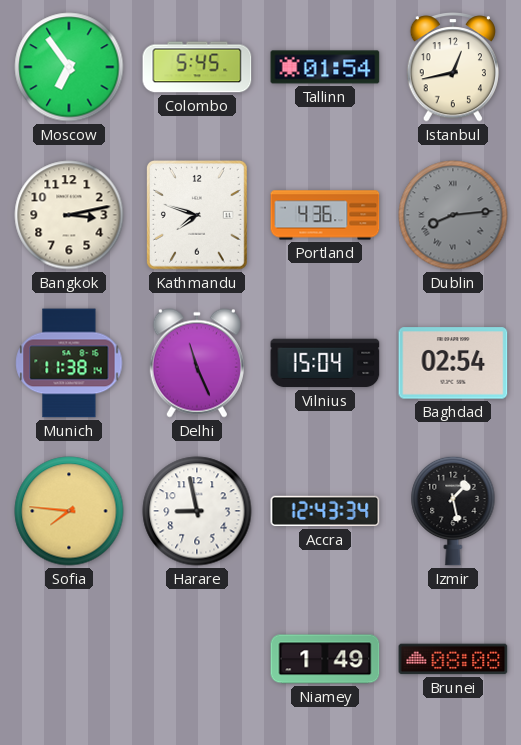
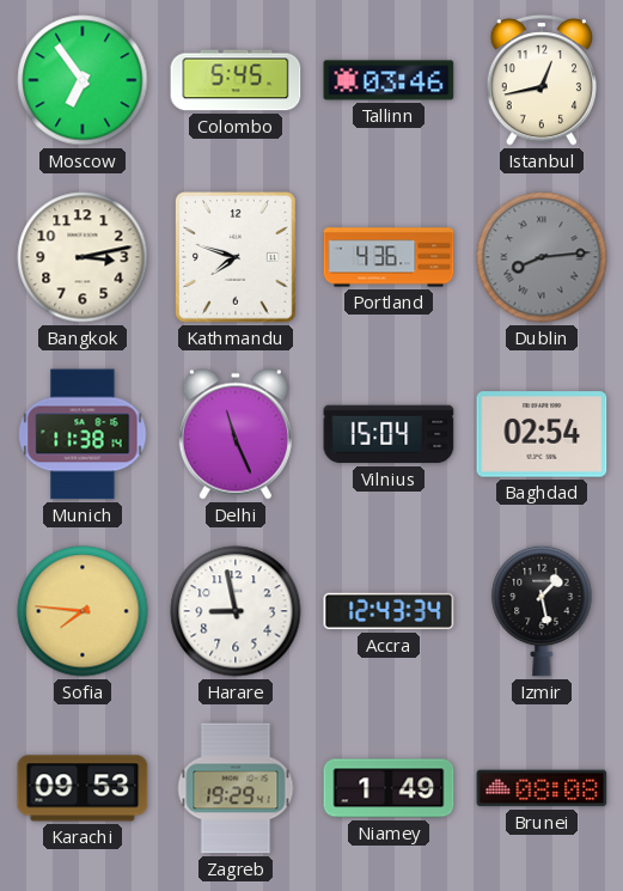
Tallinn: 01:54 -> 03:46
Karachi: none -> 09:53
Zagreb: none -> 19:29
